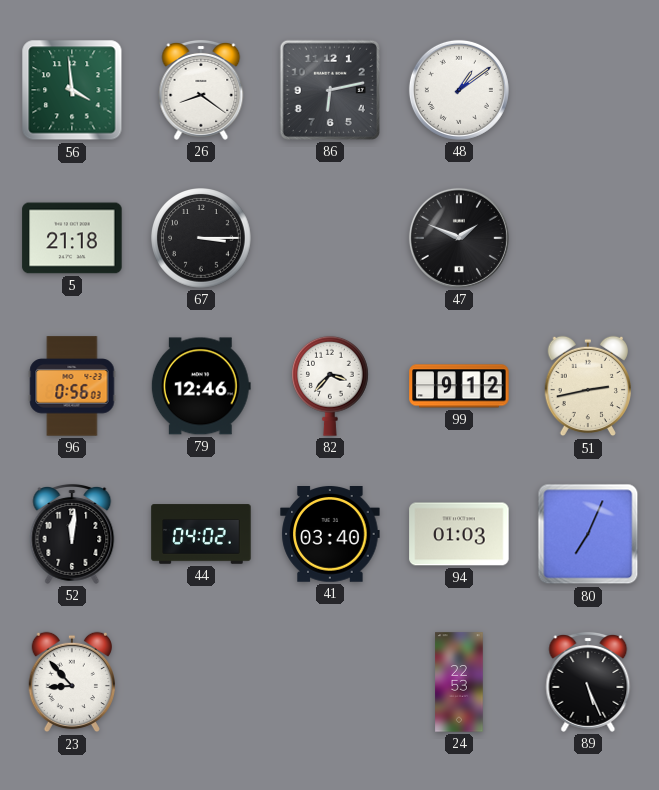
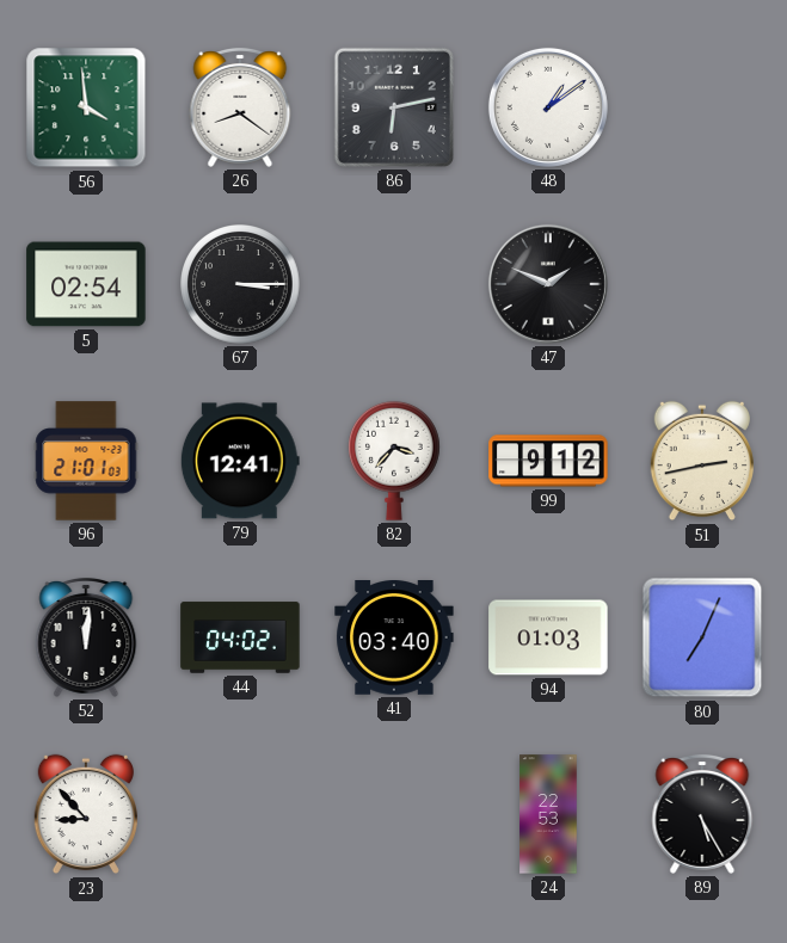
5: 21:18 -> 02:54
96: 0:56 -> 21:01
79: 12:46 -> 12:41
89: 5:26 -> 5:25
